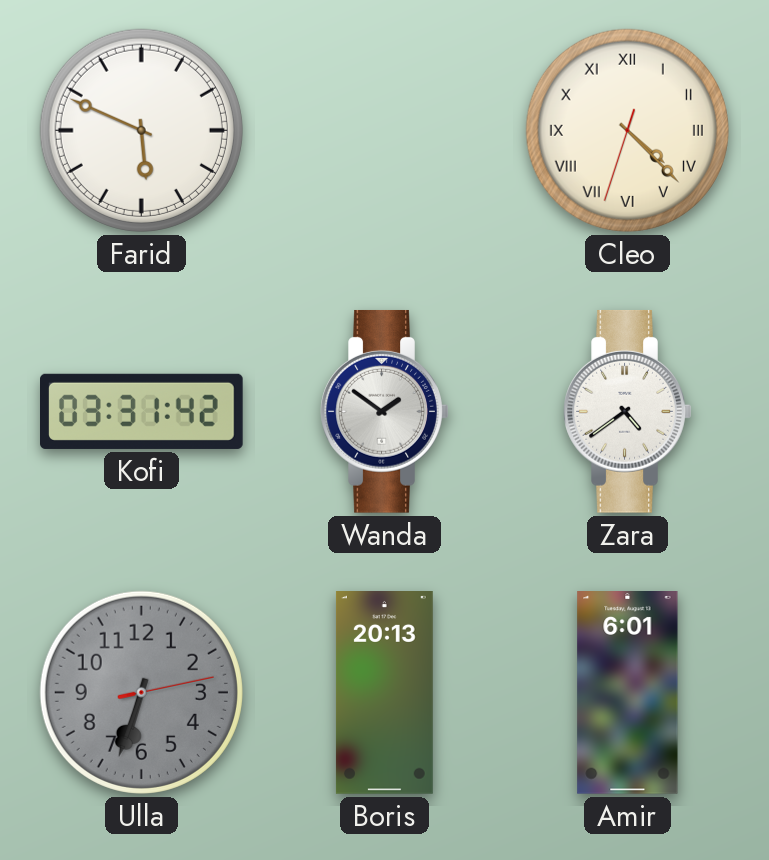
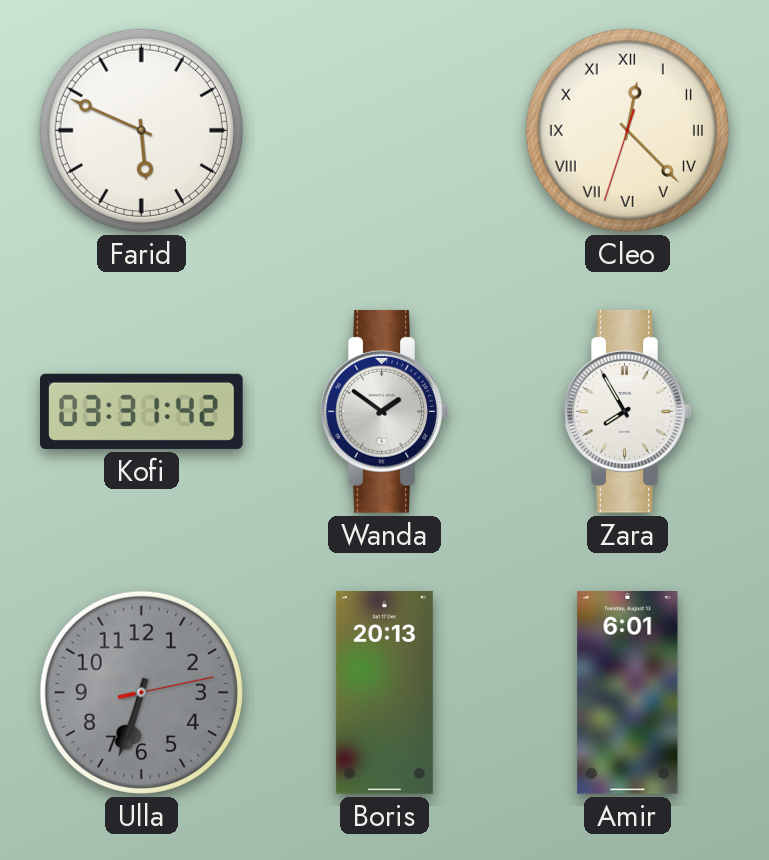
Cleo: 4:22 -> 12:22
Zara: 4:39 -> 7:55
